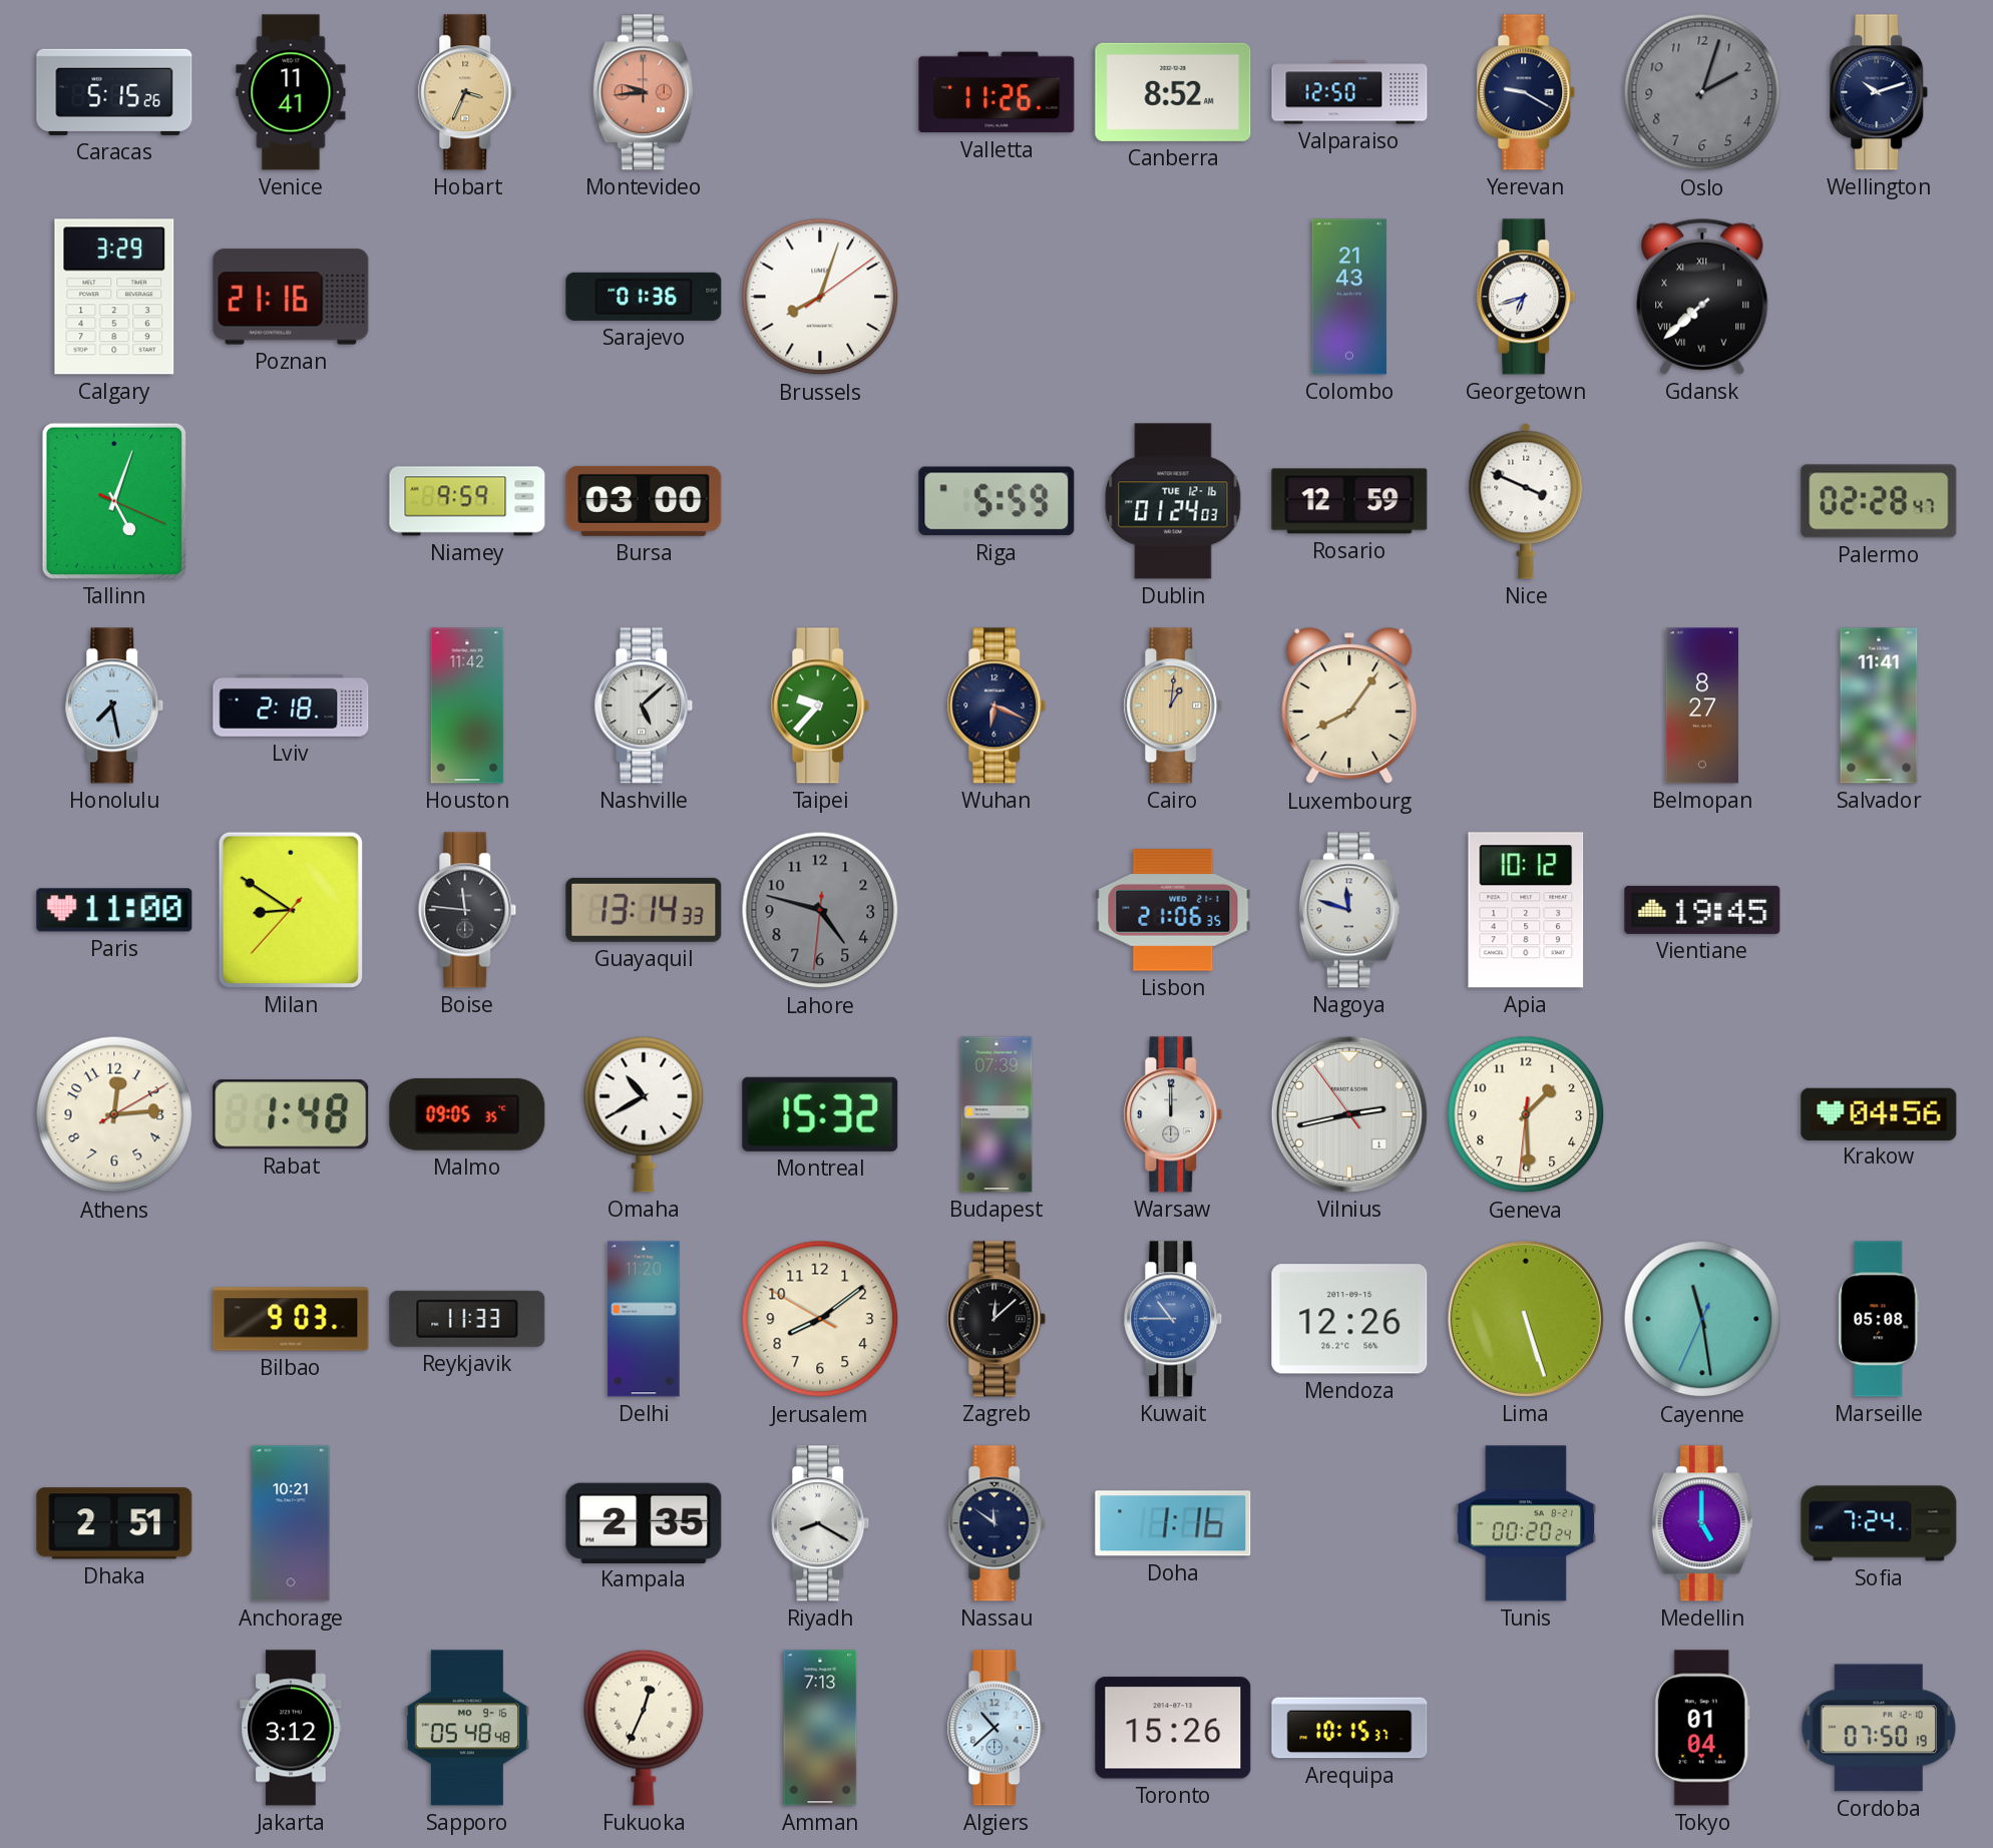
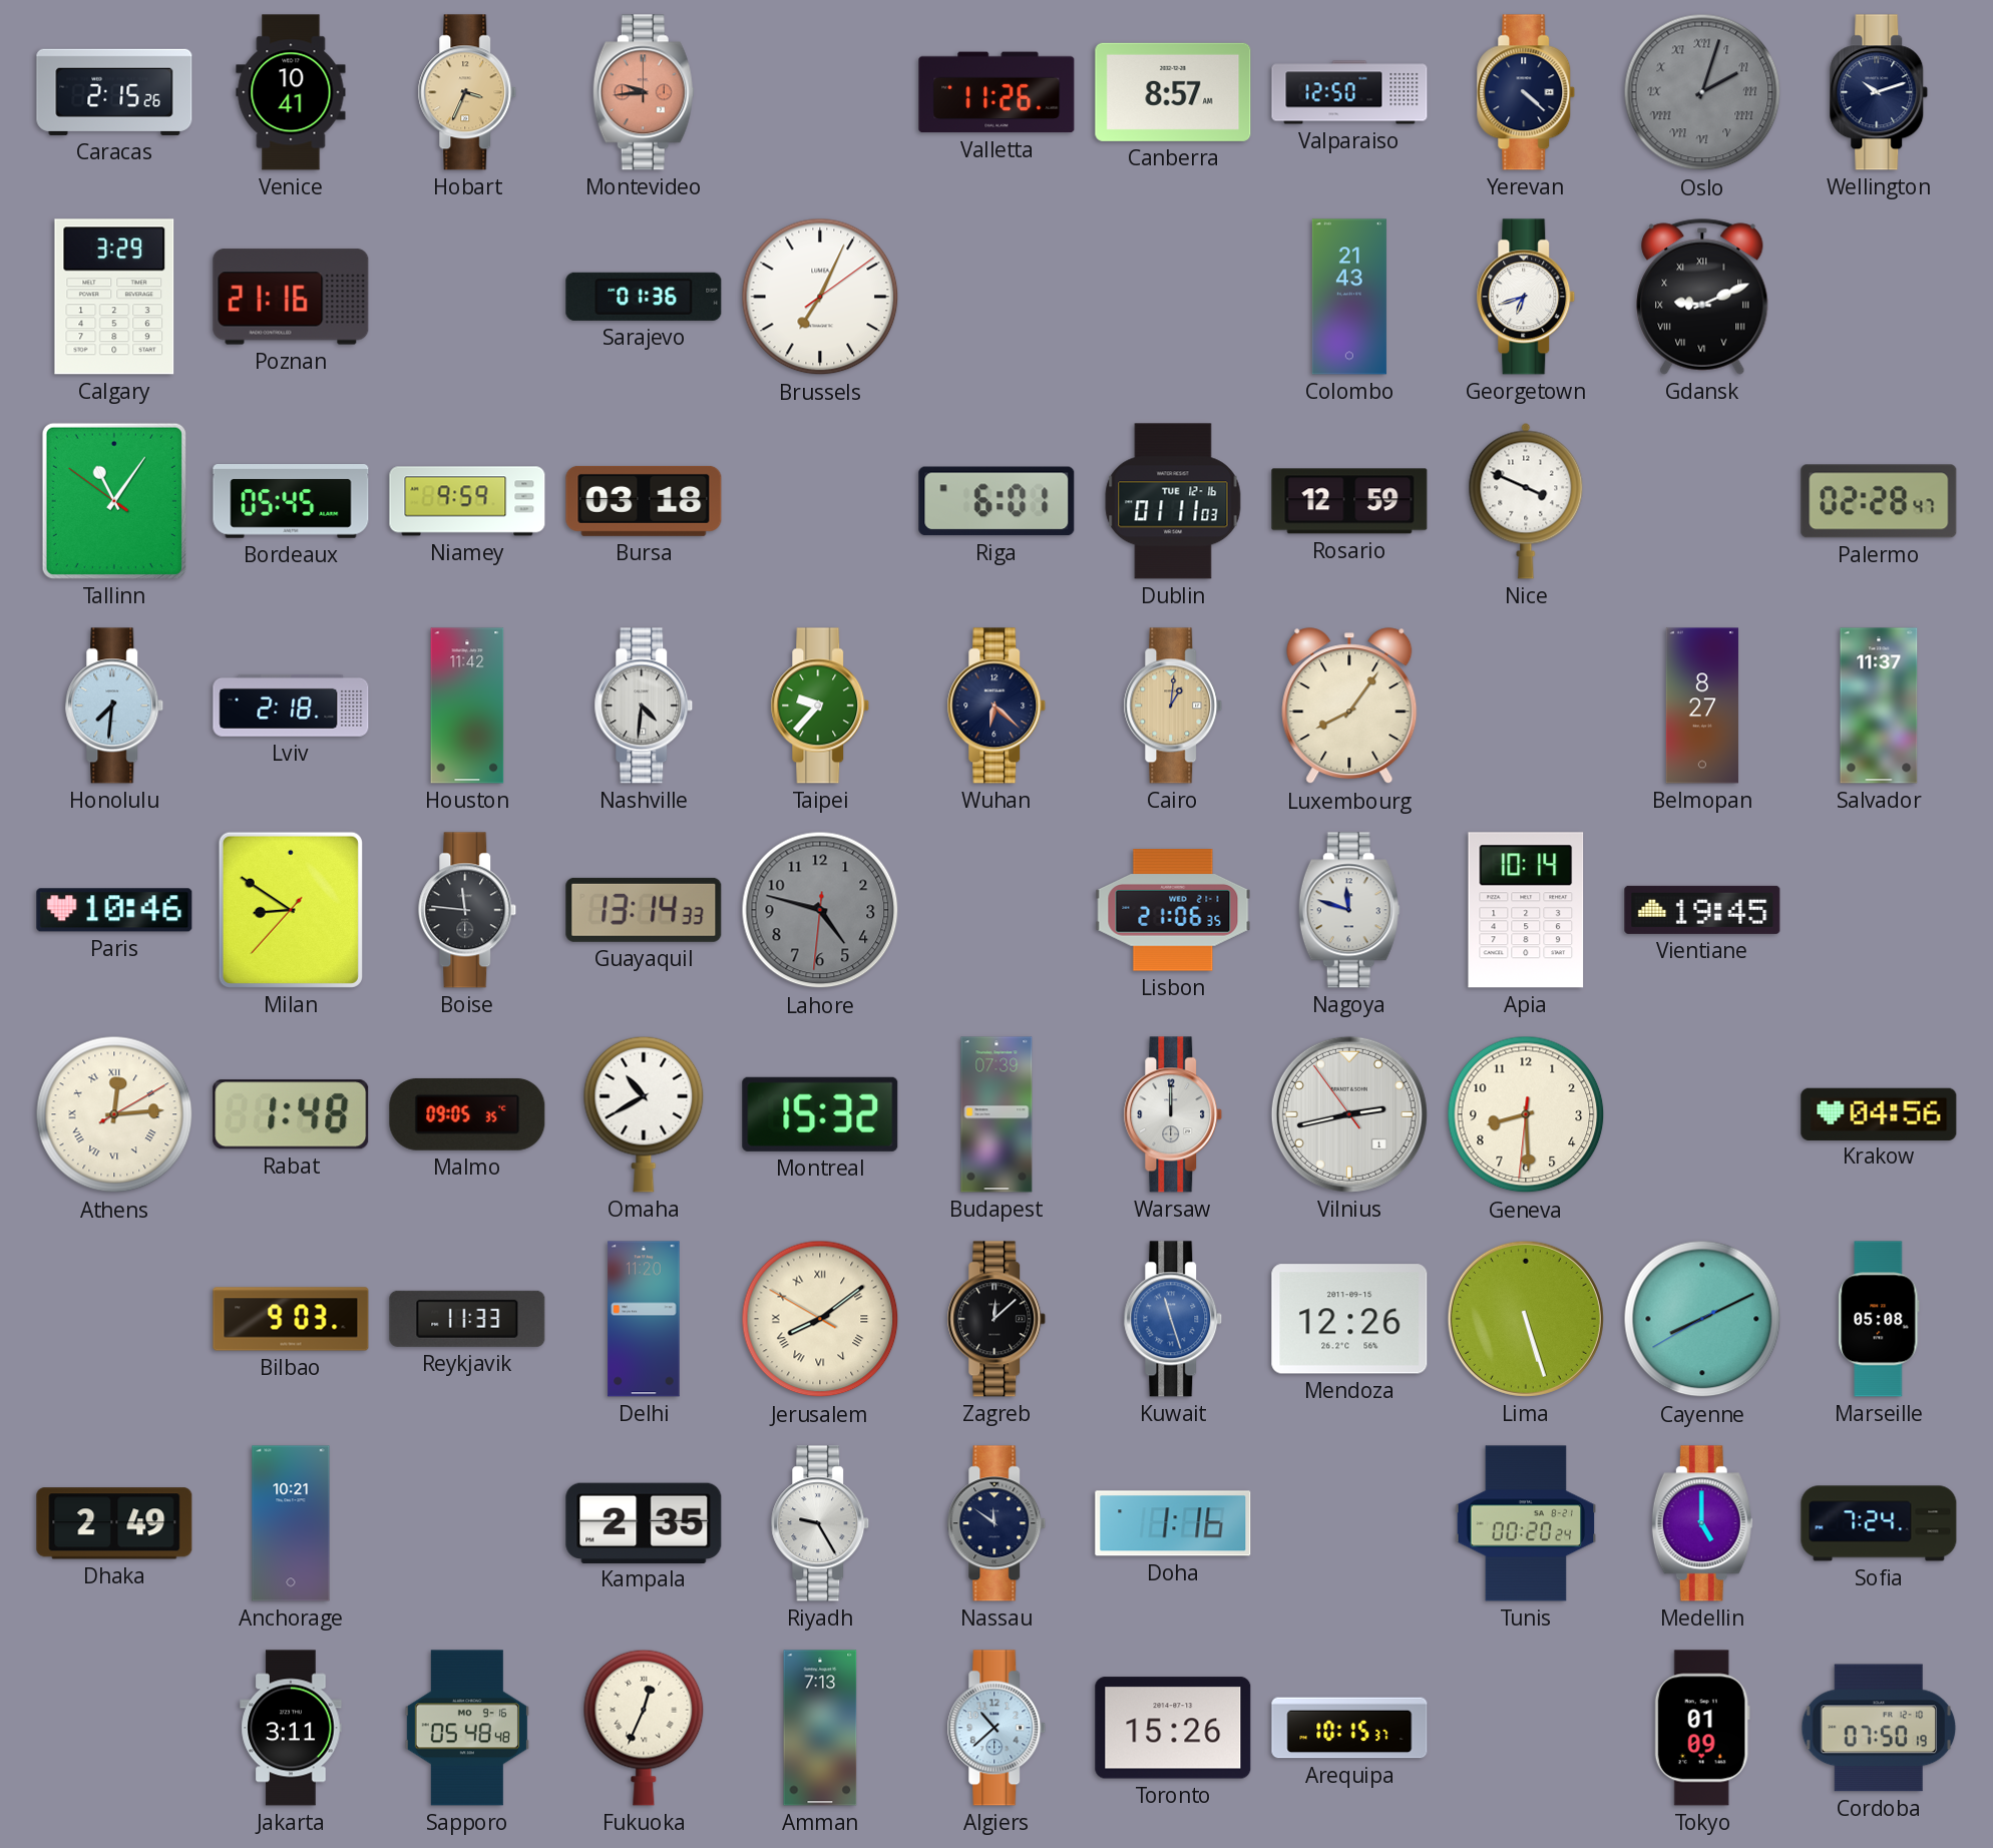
Caracas: 5:15 -> 2:15
Venice: 11:41 -> 10:41
Canberra: 8:52 -> 8:57
Yerevan: 9:20 -> 4:22
Oslo numerals: Arabic -> Roman
Brussels: 8:03 -> 7:04
Gdansk: 7:38 -> 9:11
Tallinn: 5:03 -> 11:05
Bordeaux: none -> 05:45
Bursa: 03:00 -> 03:18
Riga: 5:59 -> 6:01
Dublin: 01:24 -> 01:11
Honolulu: 7:28 -> 7:31
Nashville: 5:08 -> 4:31
Wuhan: 6:19 -> 6:22
Salvador: 11:41 -> 11:37
Paris: 11:00 -> 10:46
Apia: 10:12 -> 10:14
Athens numerals: Arabic -> Roman
Geneva: 1:29 -> 8:29
Jerusalem numerals: Arabic -> Roman
Kuwait: 10:45 -> 11:27
Cayenne: 11:28 -> 8:10
Dhaka: 2:51 -> 2:49
Riyadh: 8:20 -> 9:25
Jakarta: 3:12 -> 3:11
Tokyo: 01:04 -> 01:09
